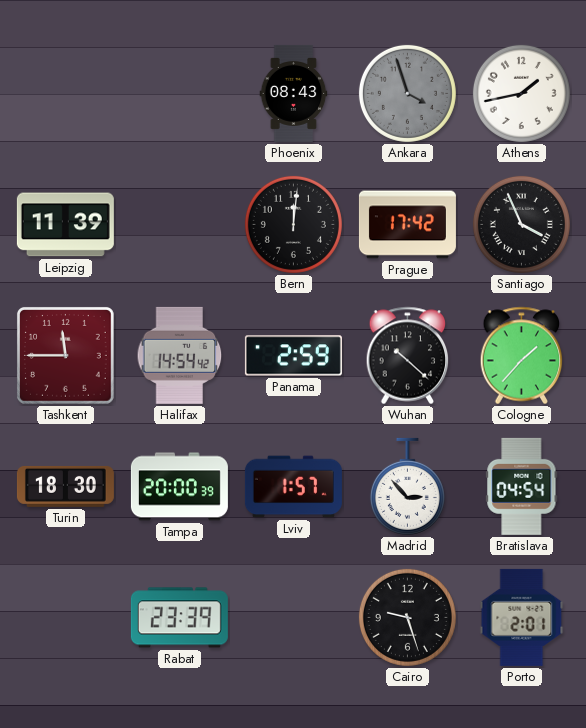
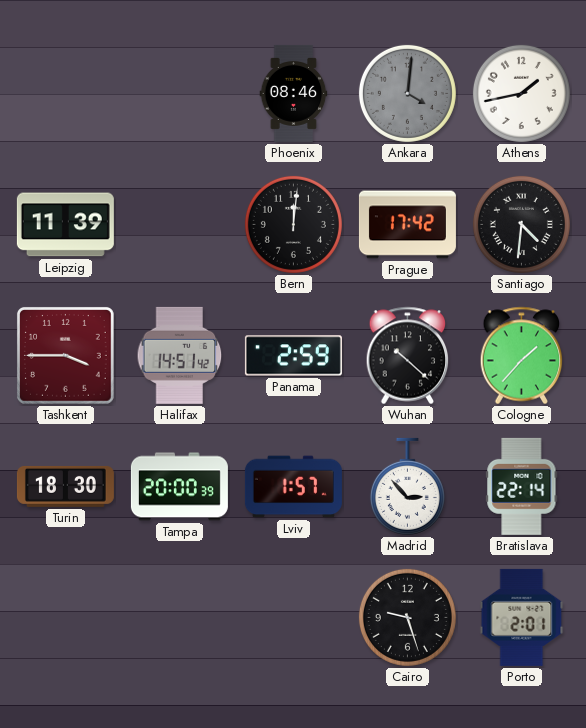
Phoenix: 08:43 -> 08:46
Ankara: 3:57 -> 4:01
Santiago: 3:56 -> 4:31
Tashkent: 11:45 -> 3:45
Halifax: 14:54 -> 14:51
Bratislava: 04:54 -> 22:14
Rabat: 23:39 -> none
